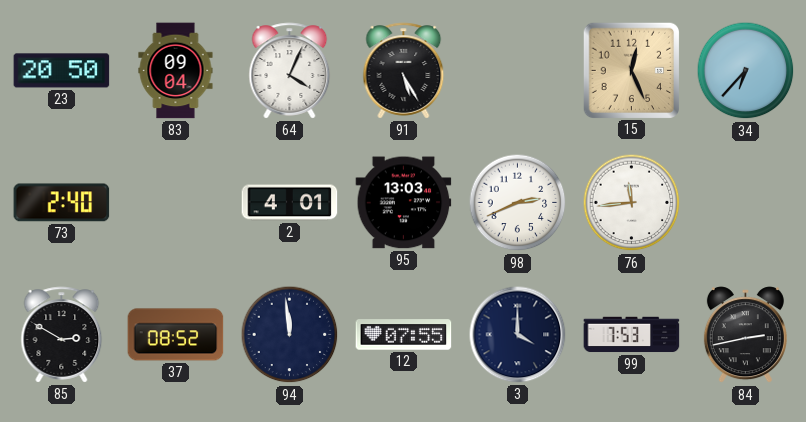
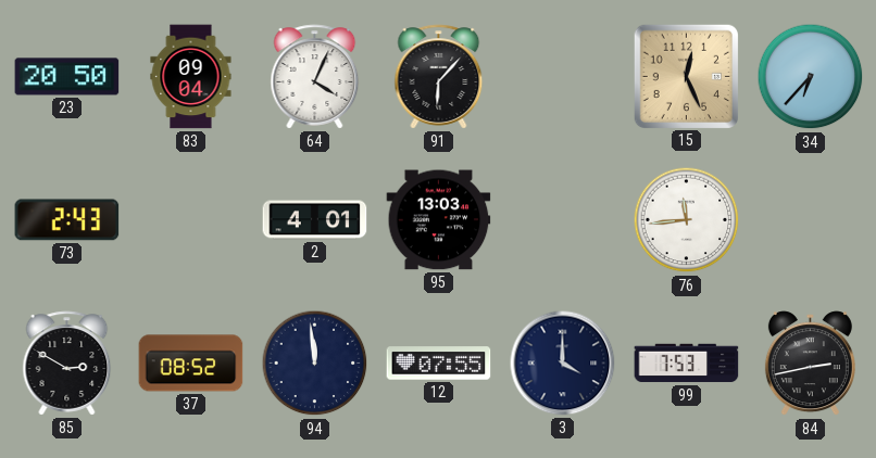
91: 5:25 -> 6:07
73: 2:40 -> 2:43
98: 2:41 -> none
